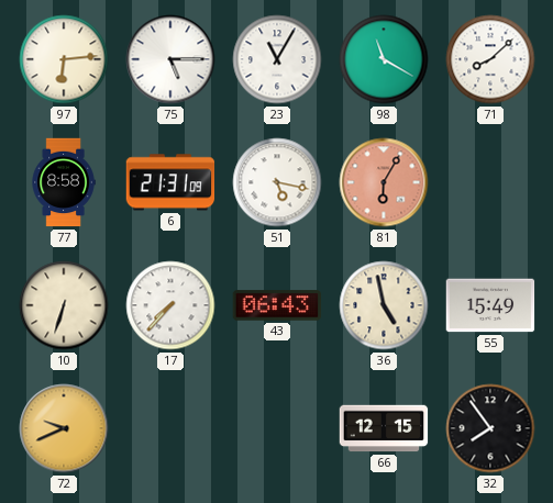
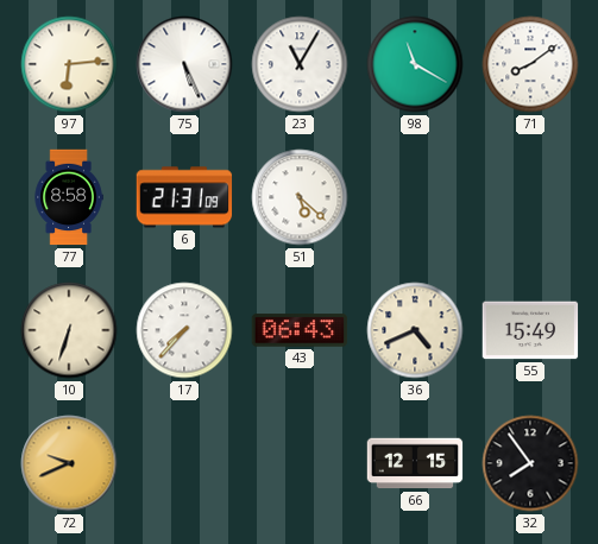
75: 5:15 -> 5:26
71: 8:08 -> 8:09
51: 5:17 -> 5:22
81: 6:05 -> none
36: 4:58 -> 4:41
